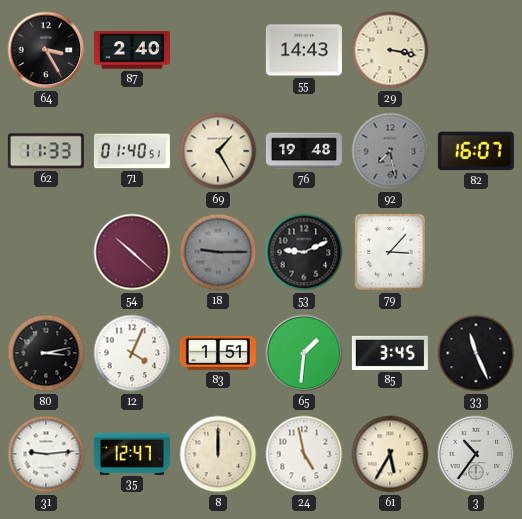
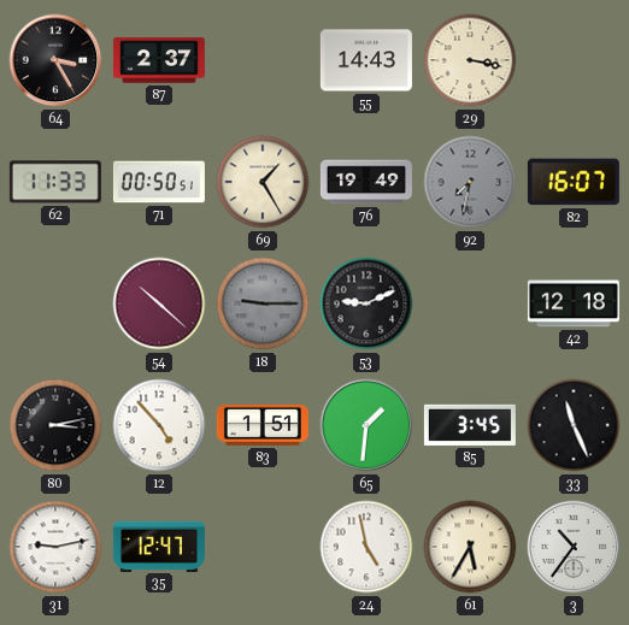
87: 2:40 -> 2:37
71: 01:40 -> 00:50
76: 19:48 -> 19:49
92: 7:28 -> 7:32
79: 3:07 -> none
42: none -> 12:18
12: 4:04 -> 4:53
31: 9:14 -> 9:13
8: 12:00 -> none
